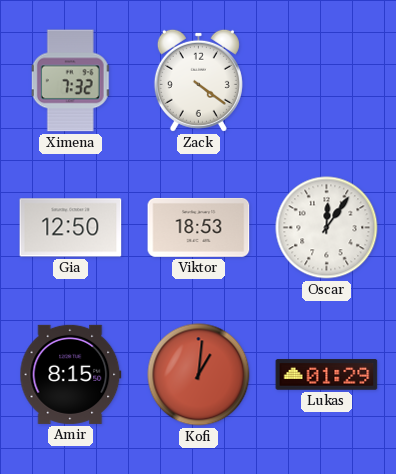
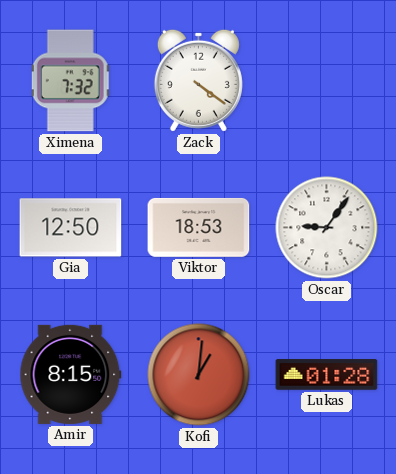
Oscar: 12:06 -> 9:06
Lukas: 01:29 -> 01:28
